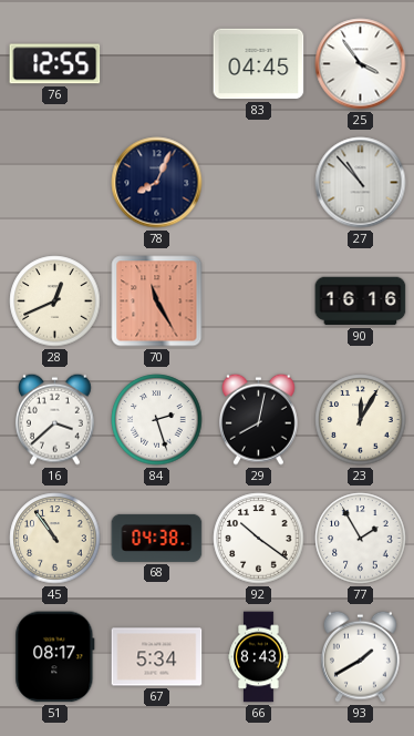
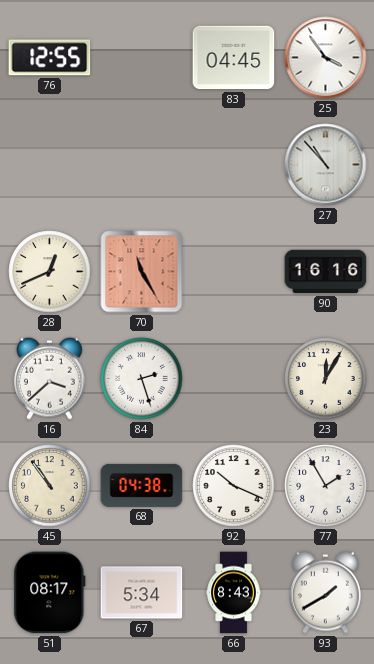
78: 8:04 -> none
29: 8:02 -> none
92: 10:21 -> 10:19
